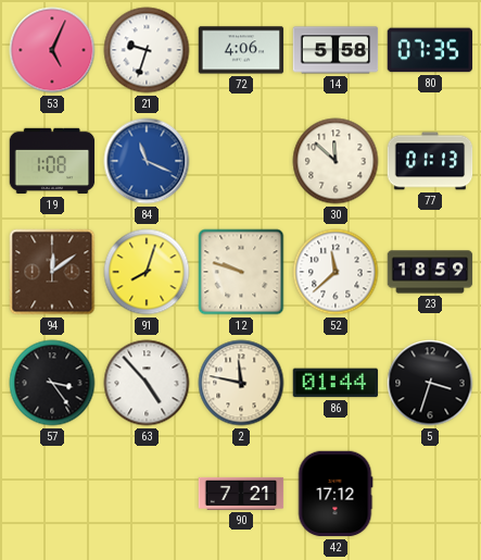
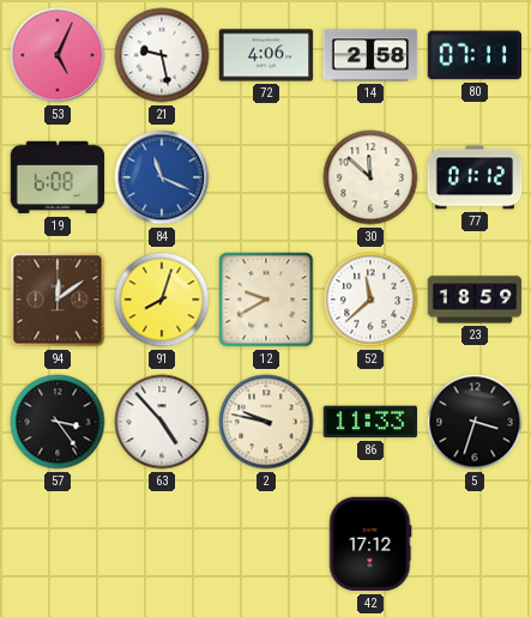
21: 9:33 -> 9:28
14: 5:58 -> 2:58
80: 07:35 -> 07:11
19: 1:08 -> 6:08
77: 01:13 -> 01:12
12: 9:48 -> 9:40
2: 11:47 -> 9:47
86: 01:44 -> 11:33
90: 7:21 -> none
